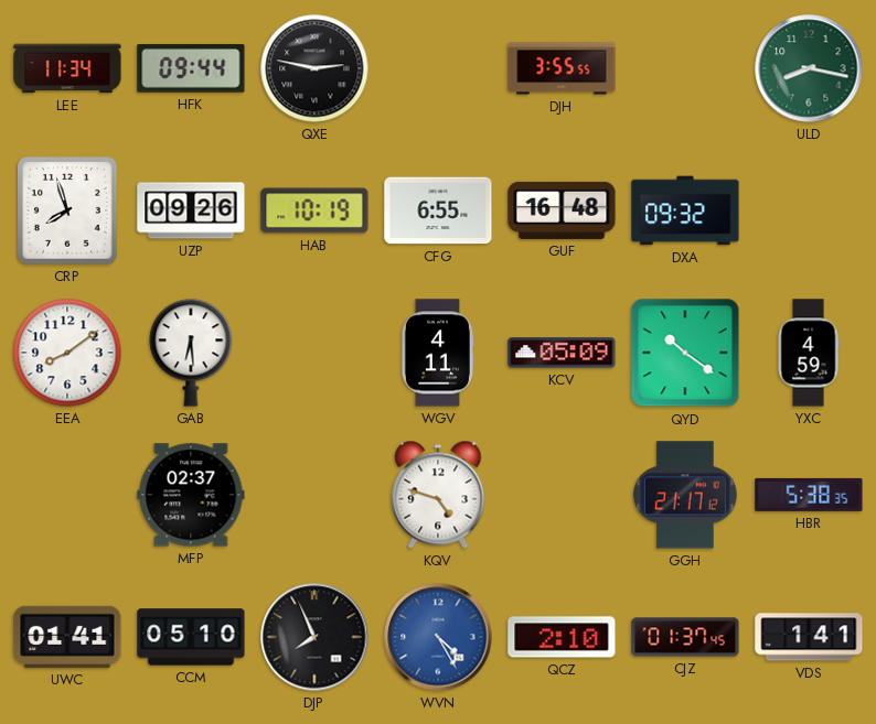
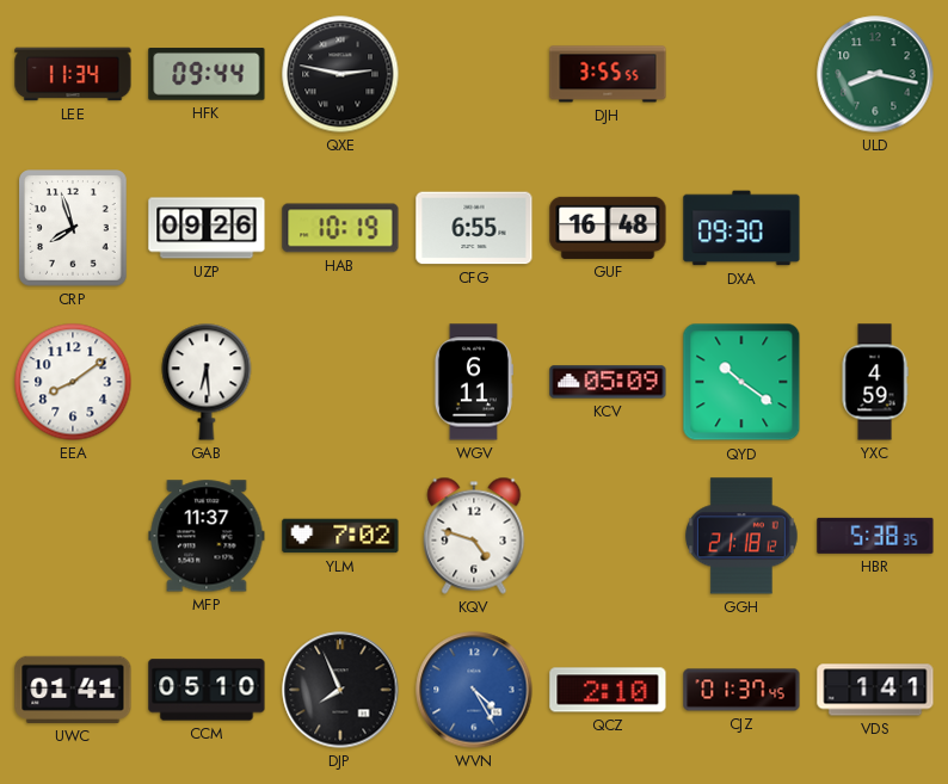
DXA: 09:32 -> 09:30
WGV: 4:11 -> 6:11
MFP: 02:37 -> 11:37
YLM: none -> 7:02
GGH: 21:17 -> 21:18
